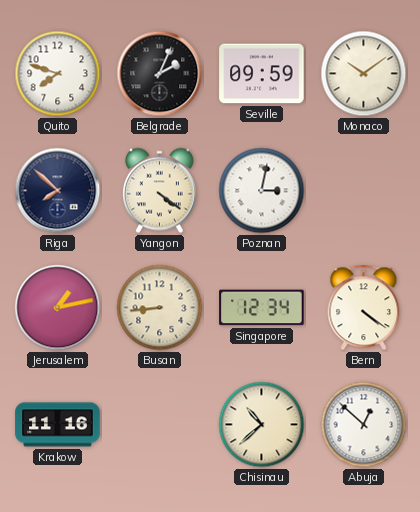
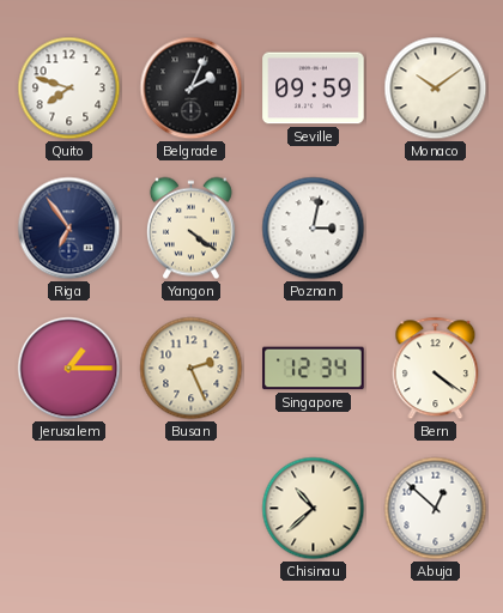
Riga: 7:52 -> 6:54
Jerusalem: 1:13 -> 1:15
Busan: 8:44 -> 2:26
Krakow: 11:16 -> none
